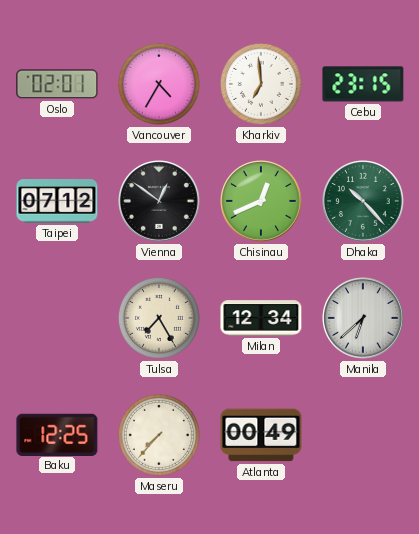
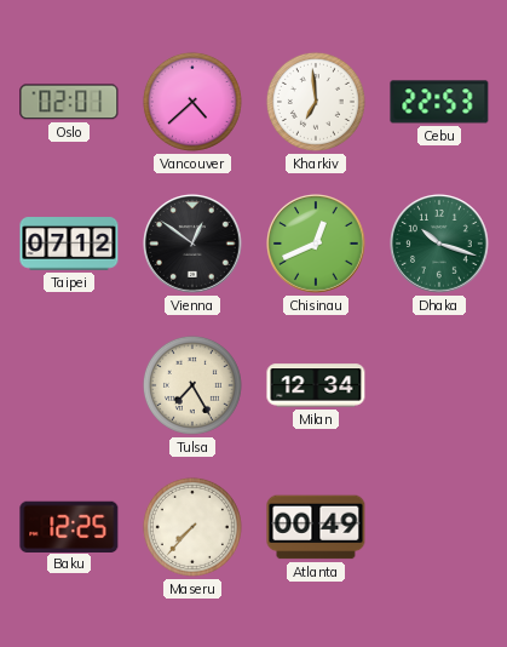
Vancouver: 4:35 -> 4:38
Cebu: 23:15 -> 22:53
Dhaka: 10:23 -> 10:18
Manila: 6:38 -> none
